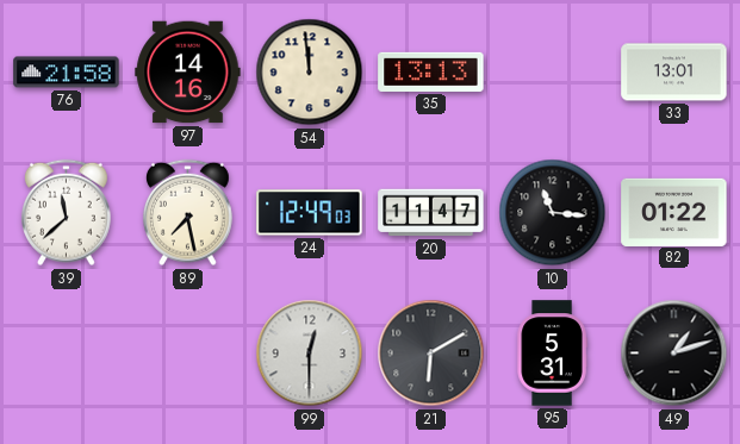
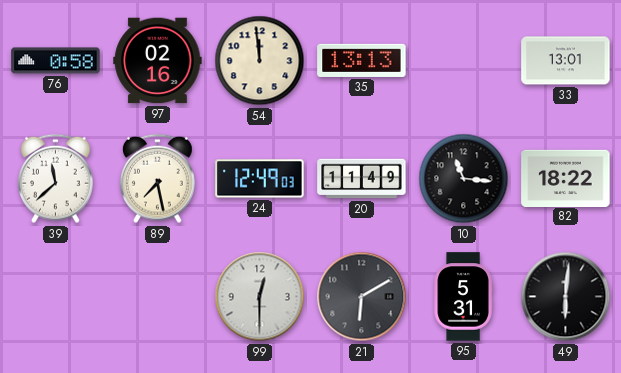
76: 21:58 -> 0:58
97: 14:16 -> 02:16
20: 11:47 -> 11:49
82: 01:22 -> 18:22
49: 1:12 -> 6:01
